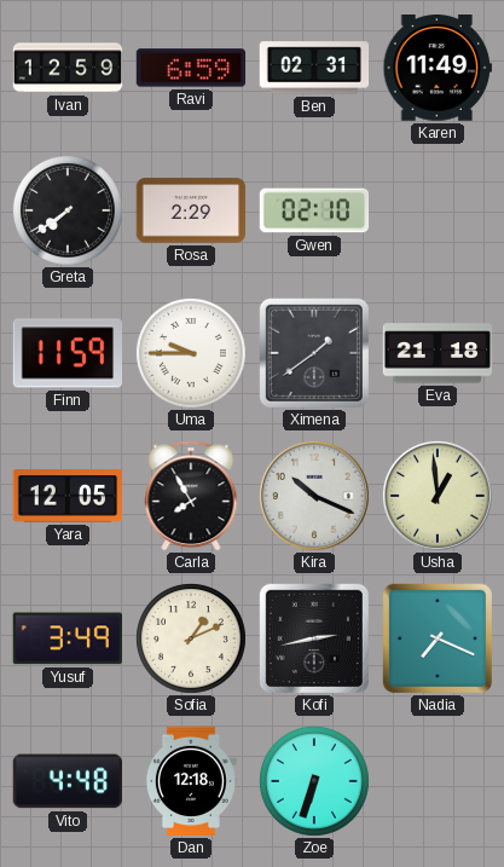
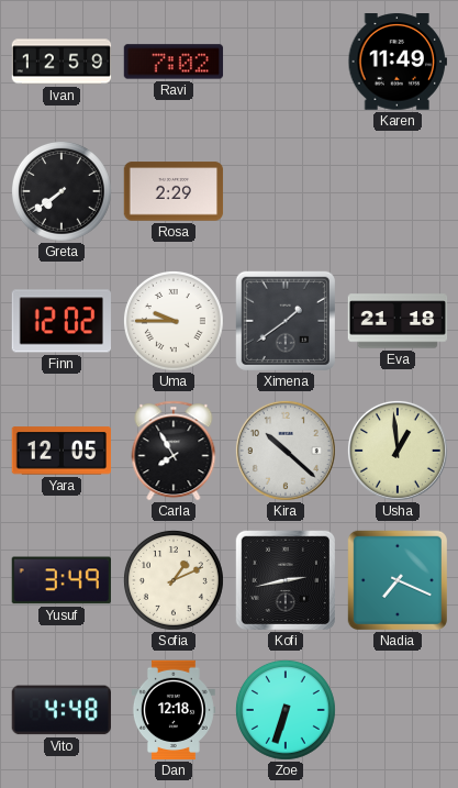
Ravi: 6:59 -> 7:02
Ben: 02:31 -> none
Gwen: 02:10 -> none
Finn: 11:59 -> 12:02
Kira: 10:19 -> 10:22
